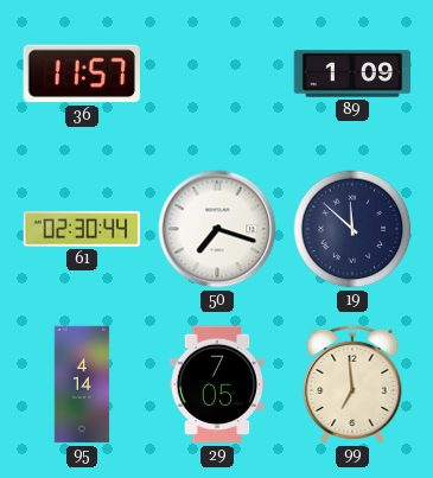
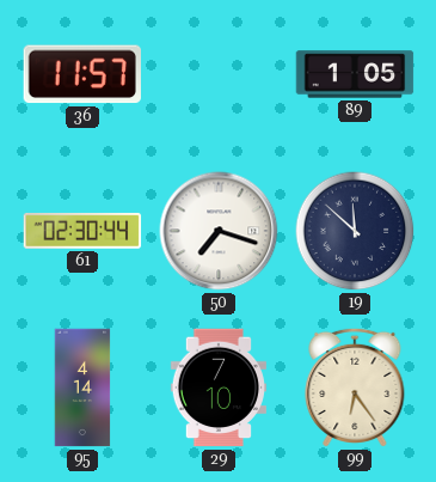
89: 1:09 -> 1:05
29: 7:05 -> 7:10
99: 6:59 -> 6:24
